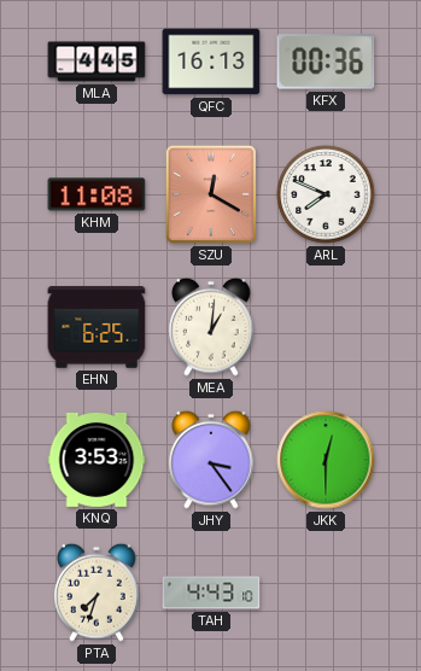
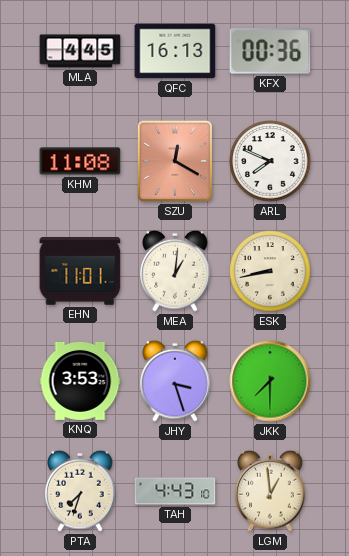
EHN: 6:25 -> 11:01
ESK: none -> 8:43
JHY: 3:24 -> 3:27
JKK: 12:30 -> 7:30
LGM: none -> 12:59
